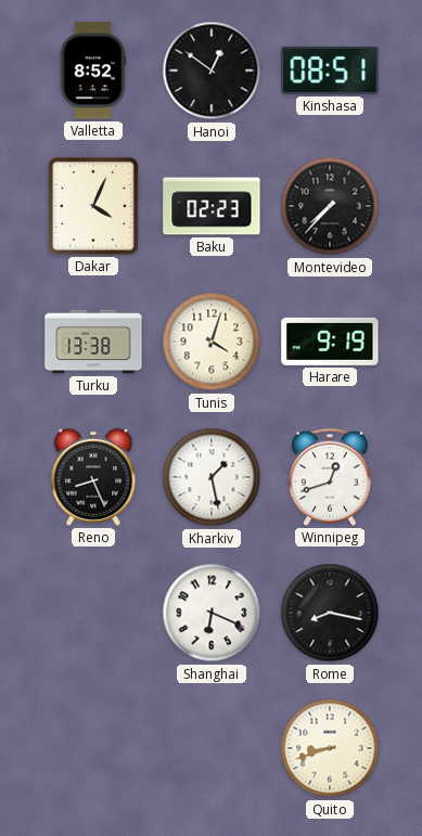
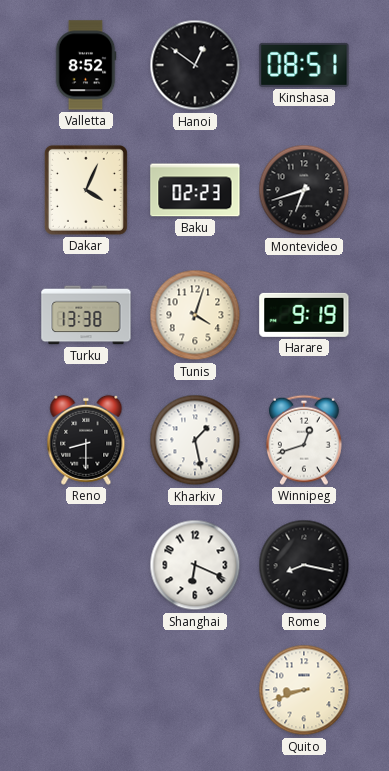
Montevideo: 7:37 -> 6:42
Reno: 8:26 -> 8:30
